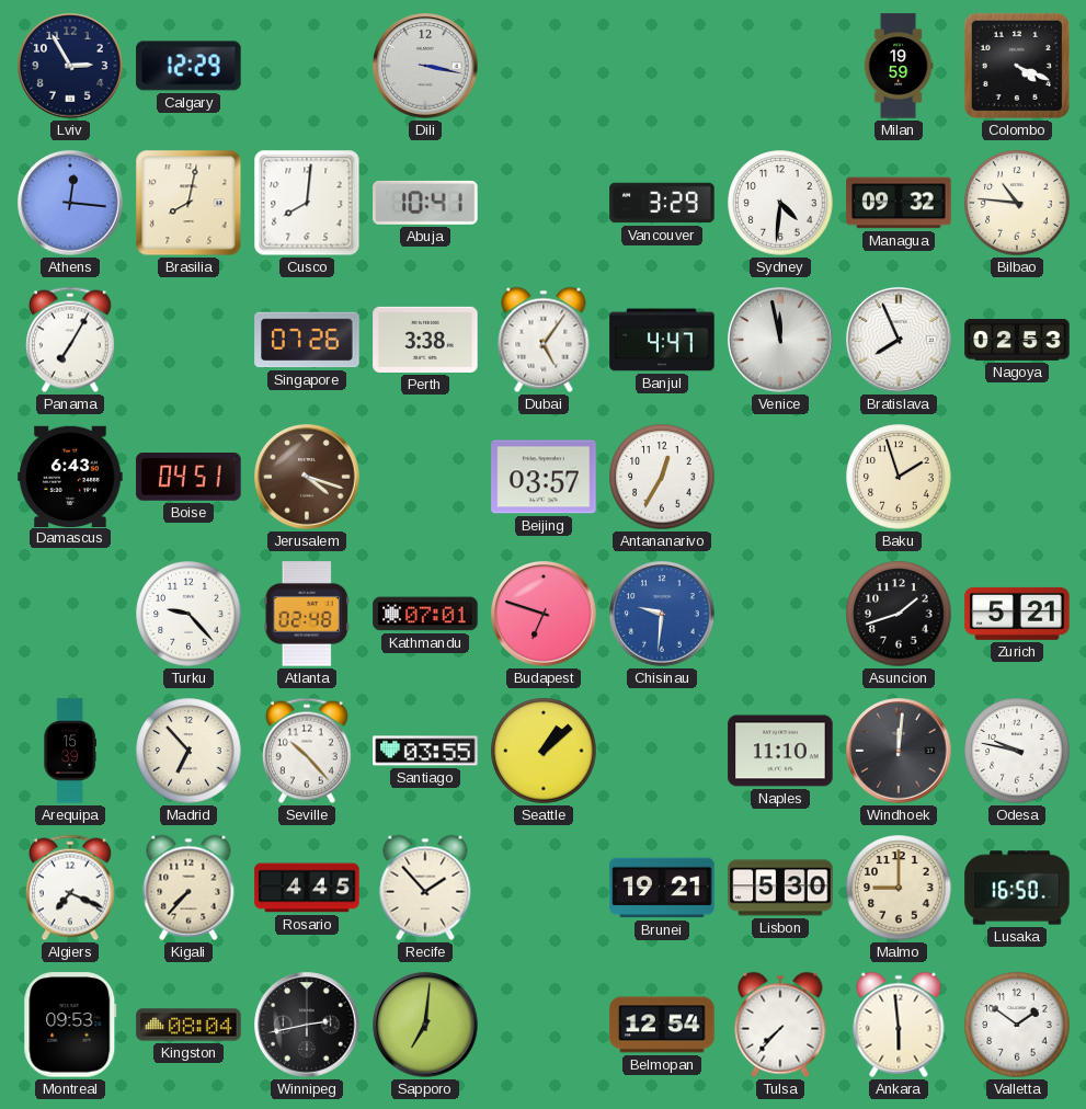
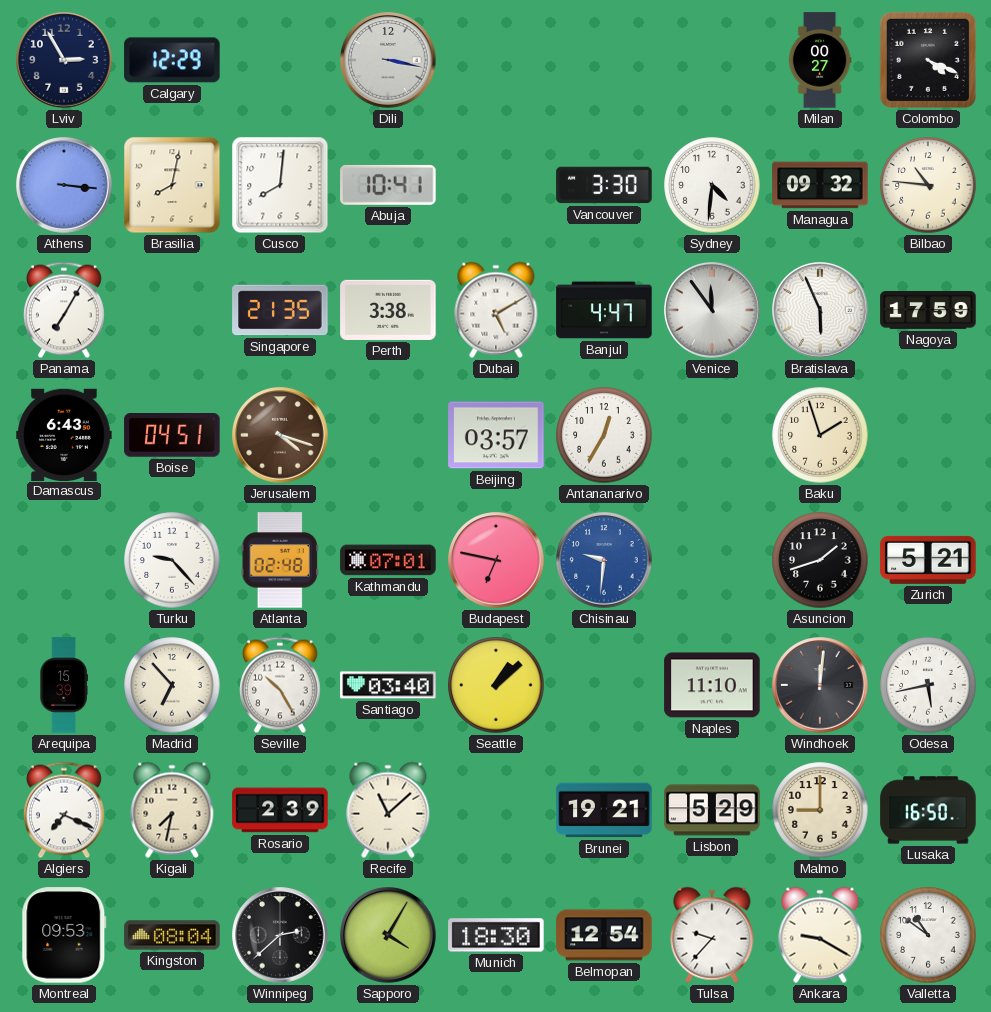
Milan: 19:59 -> 00:27
Athens: 12:16 -> 3:16
Vancouver: 3:29 -> 3:30
Singapore: 07:26 -> 21:35
Dubai: 5:06 -> 5:10
Venice: 11:58 -> 11:54
Bratislava: 7:56 -> 5:56
Nagoya: 02:53 -> 17:59
Budapest: 6:48 -> 6:47
Seville: 10:23 -> 10:25
Santiago: 03:55 -> 03:40
Odesa: 9:47 -> 5:43
Kigali: 7:37 -> 7:32
Rosario: 4:45 -> 2:39
Recife: 1:53 -> 11:08
Lisbon: 5:30 -> 5:29
Winnipeg: 2:43 -> 2:38
Sapporo: 7:01 -> 4:05
Munich: none -> 18:30
Tulsa: 7:37 -> 9:37
Ankara: 5:59 -> 9:20
Valletta: 1:51 -> 10:51
